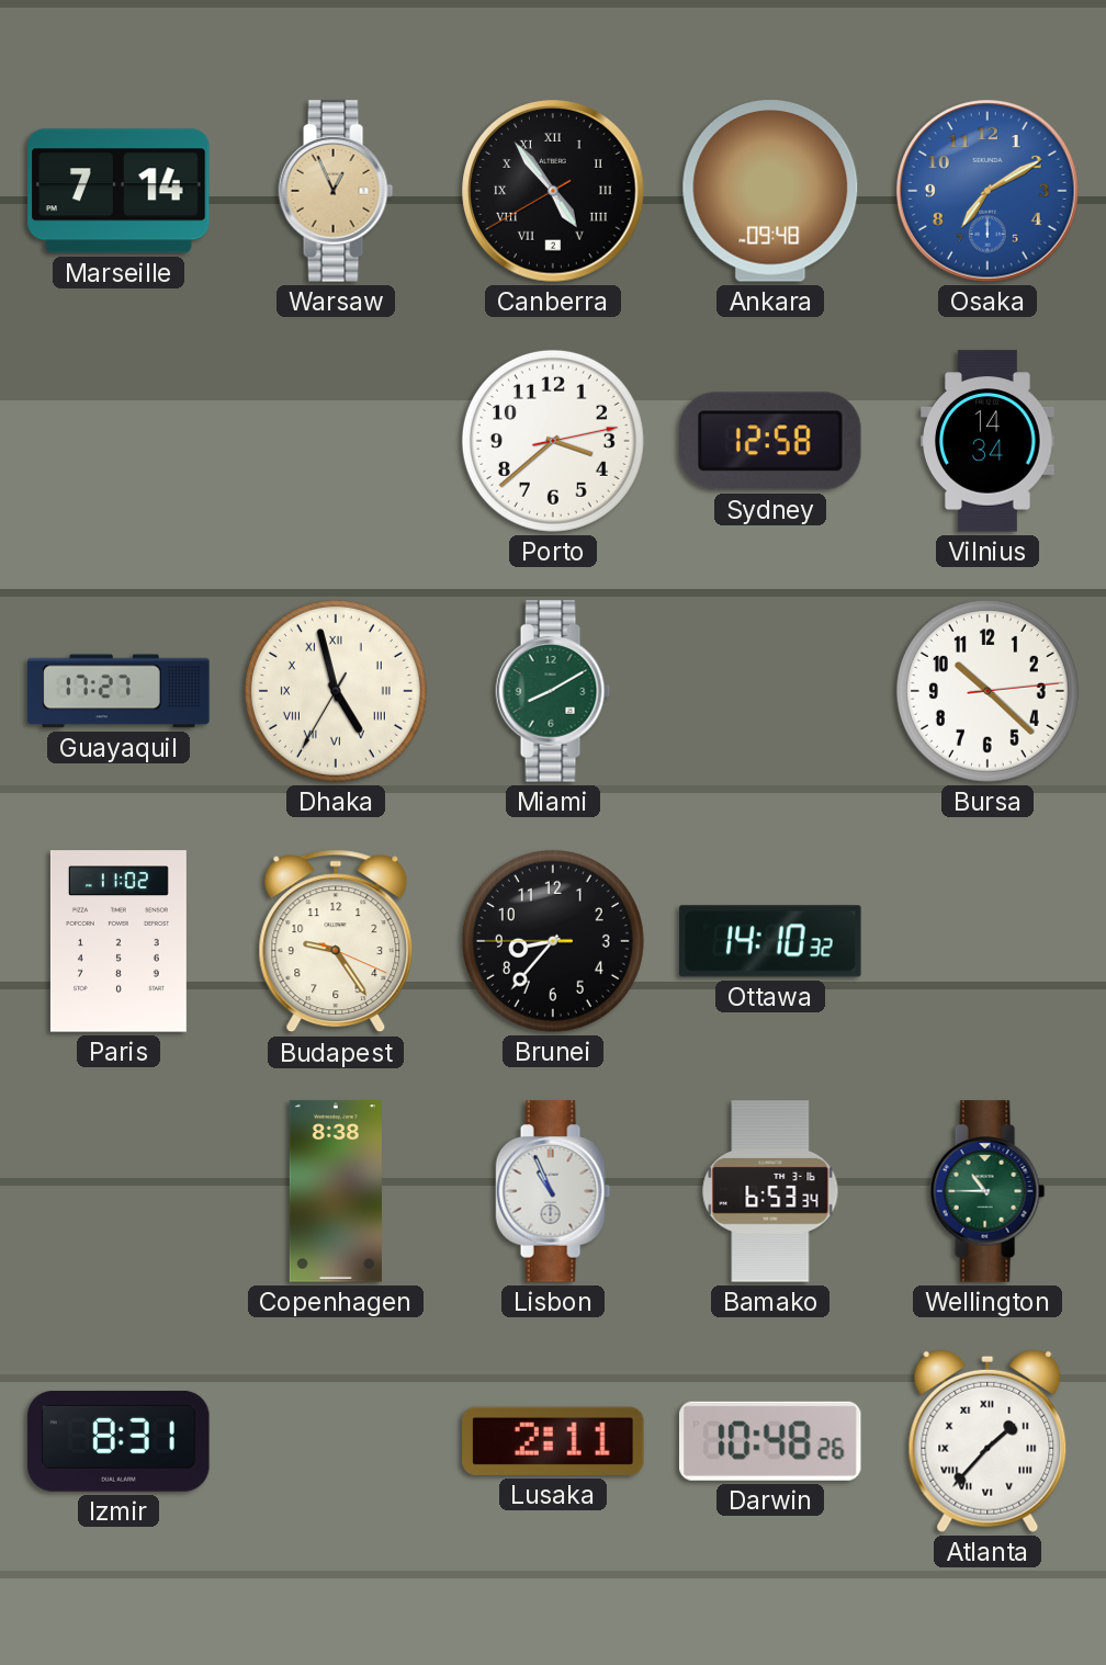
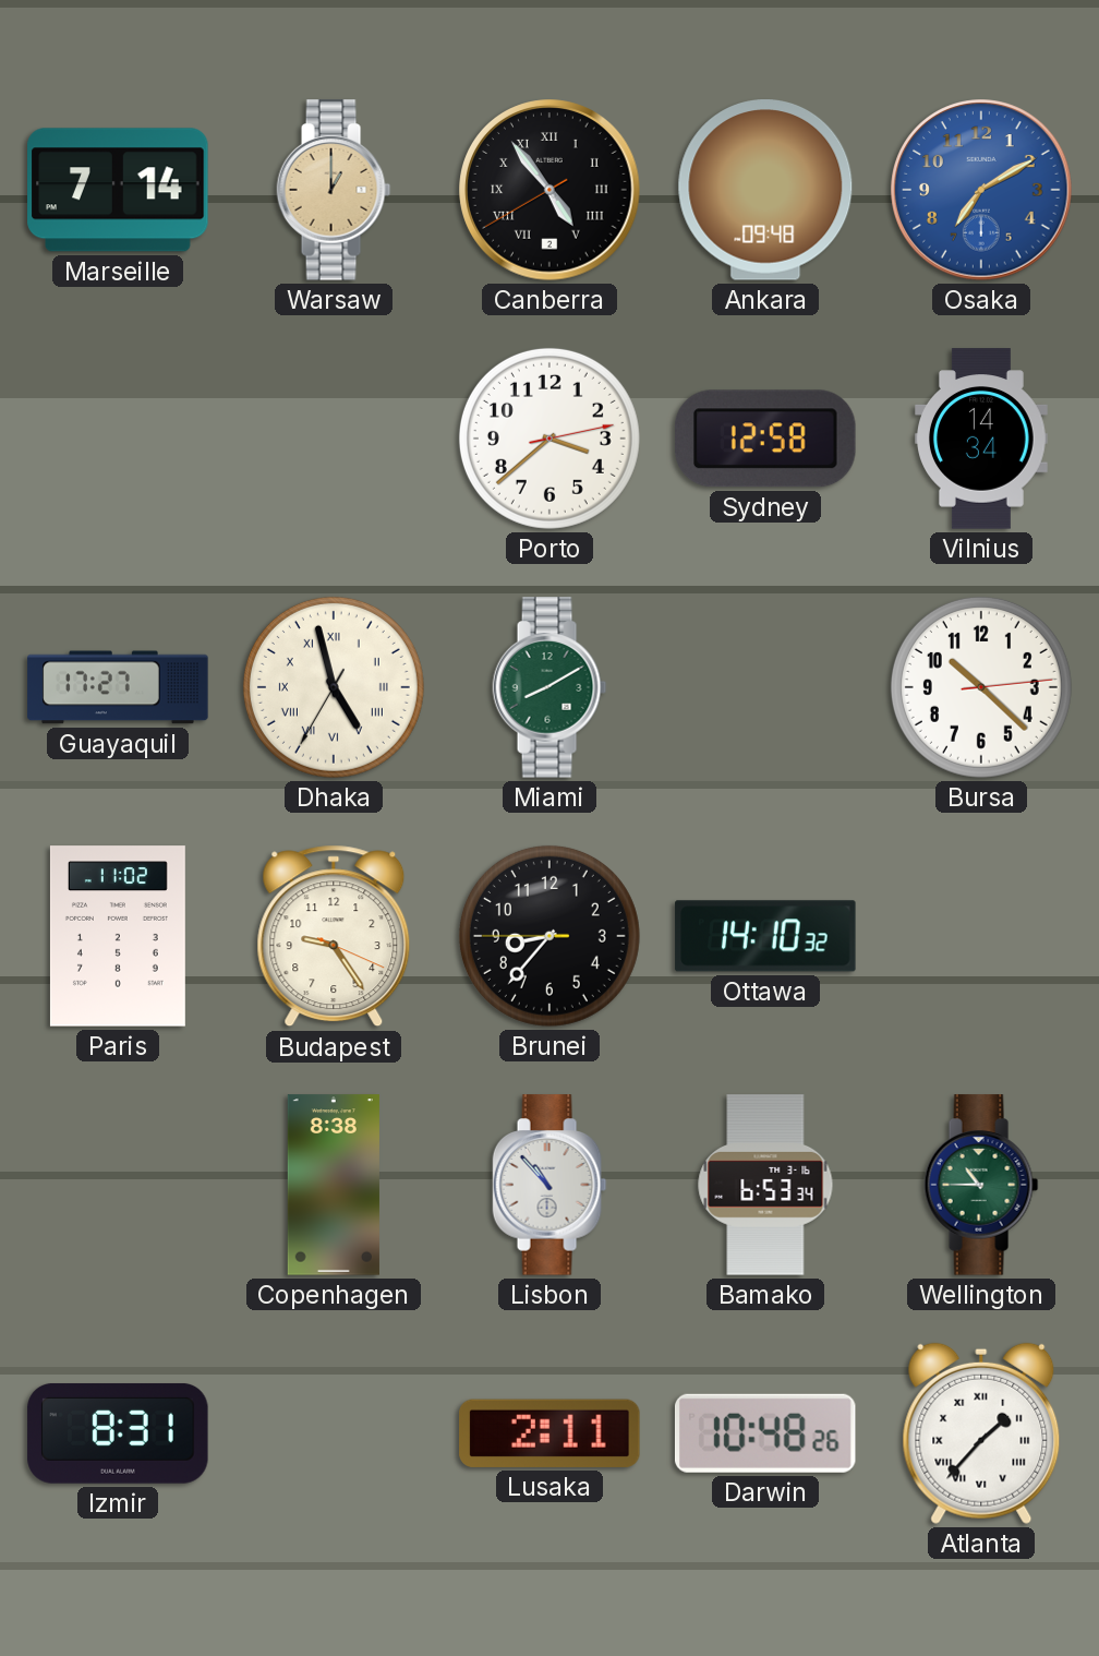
Warsaw: 12:56 -> 1:00
Lisbon: 10:56 -> 10:53
